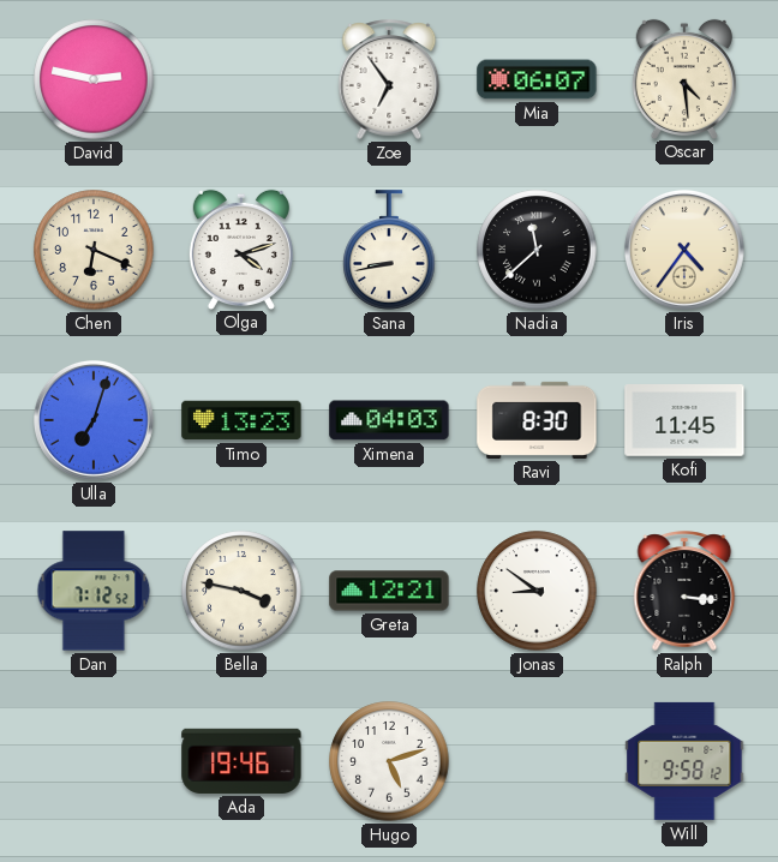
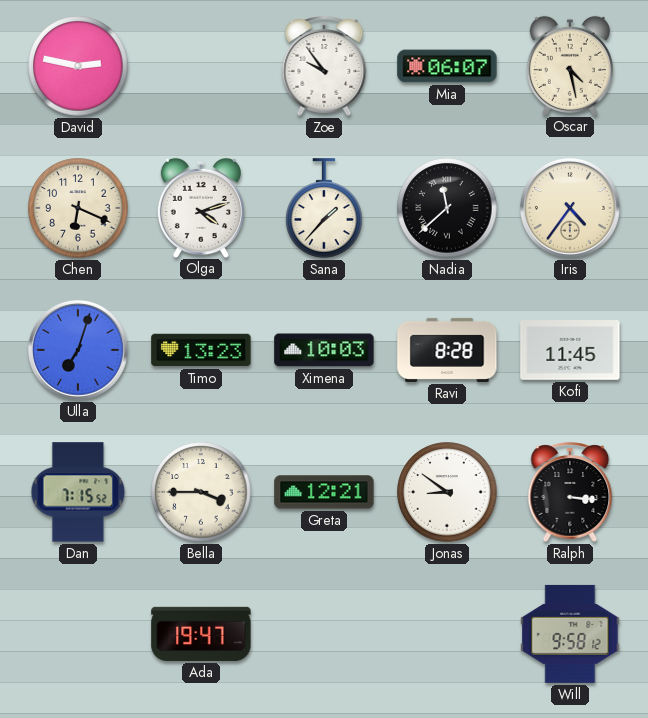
Zoe: 6:54 -> 9:54
Oscar: 4:29 -> 4:28
Sana: 8:43 -> 1:37
Ximena: 04:03 -> 10:03
Ravi: 8:30 -> 8:28
Dan: 7:12 -> 7:15
Bella: 3:47 -> 3:45
Ada: 19:46 -> 19:47
Hugo: 5:12 -> none
